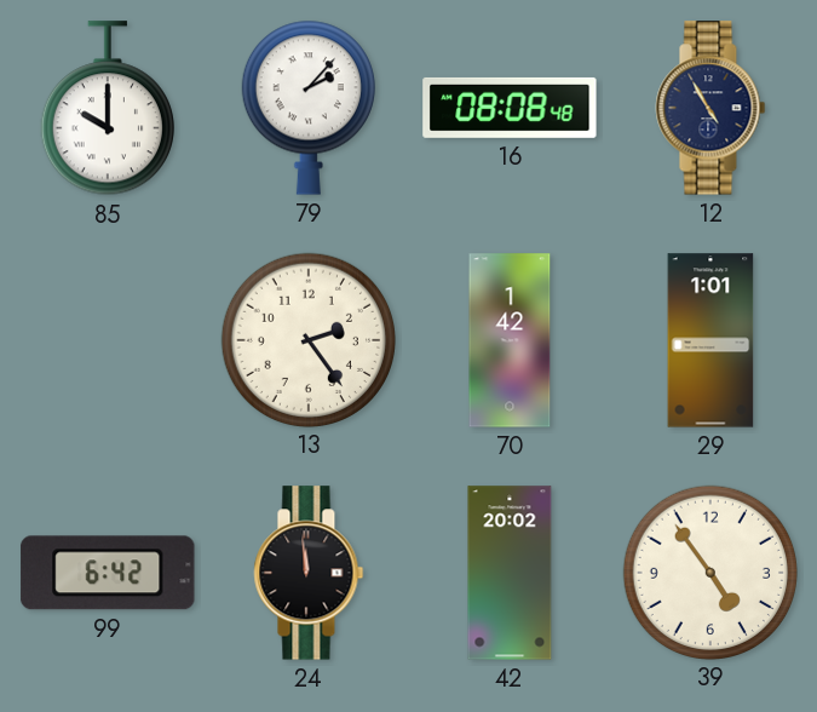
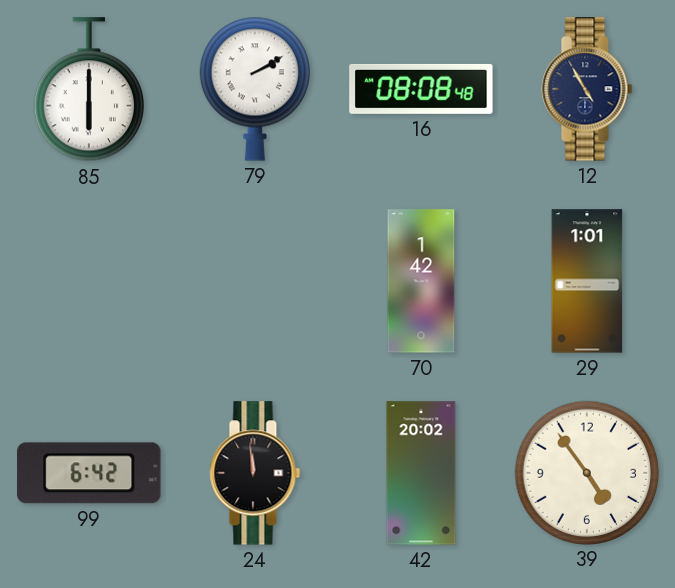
85: 10:00 -> 6:00
79: 2:07 -> 2:10
13: 2:24 -> none
